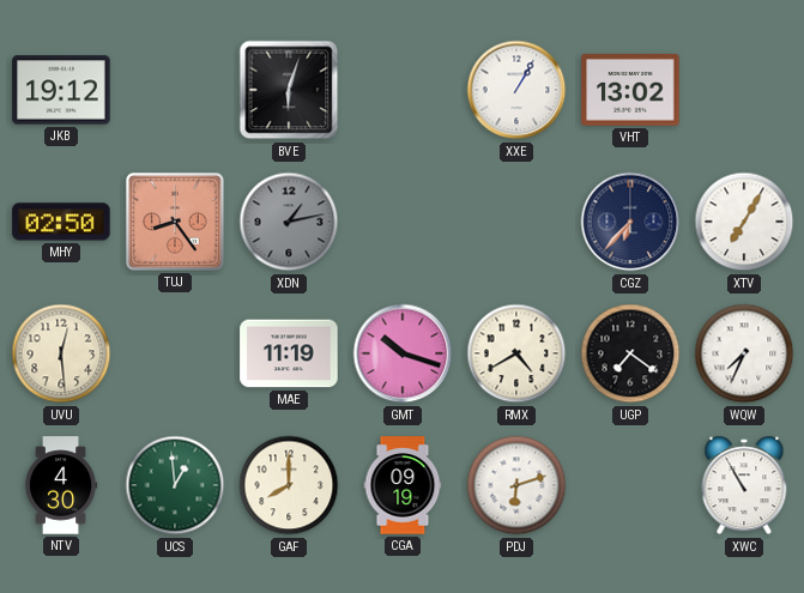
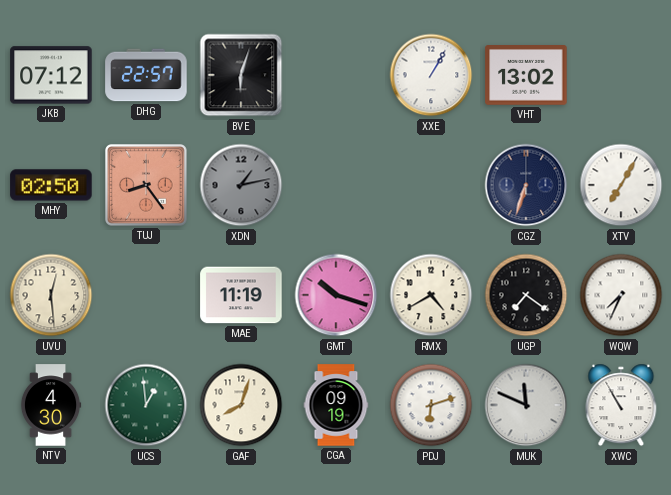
JKB: 19:12 -> 07:12
DHG: none -> 22:57
CGZ: 6:37 -> 6:33
GAF: 8:00 -> 8:03
MUK: none -> 11:49
